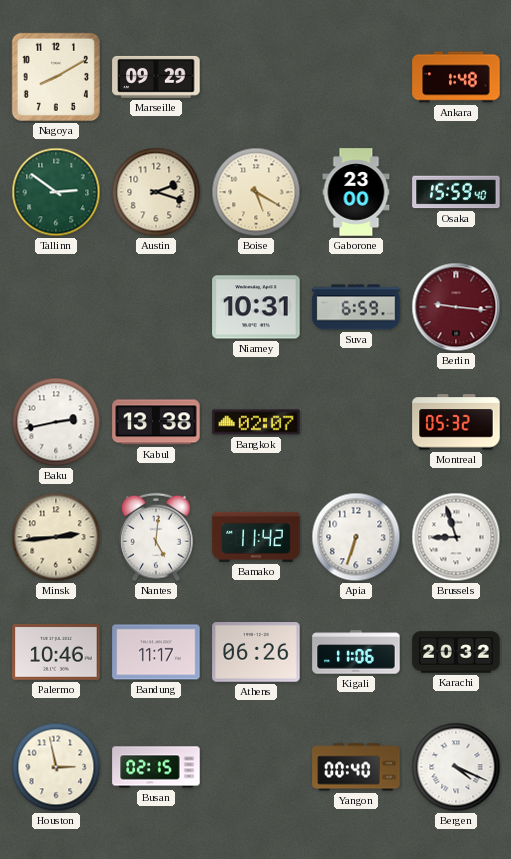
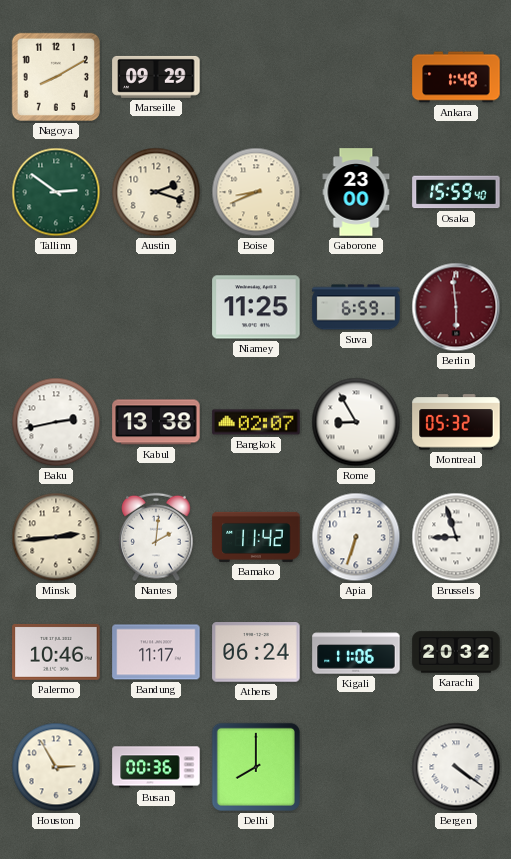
Boise: 5:20 -> 8:41
Niamey: 10:31 -> 11:25
Berlin: 9:16 -> 5:59
Rome: none -> 8:55
Nantes: 5:01 -> 2:01
Athens: 06:26 -> 06:24
Houston: 2:58 -> 2:55
Busan: 02:15 -> 00:36
Delhi: none -> 8:00
Yangon: 00:40 -> none
Bergen: 4:19 -> 4:21
